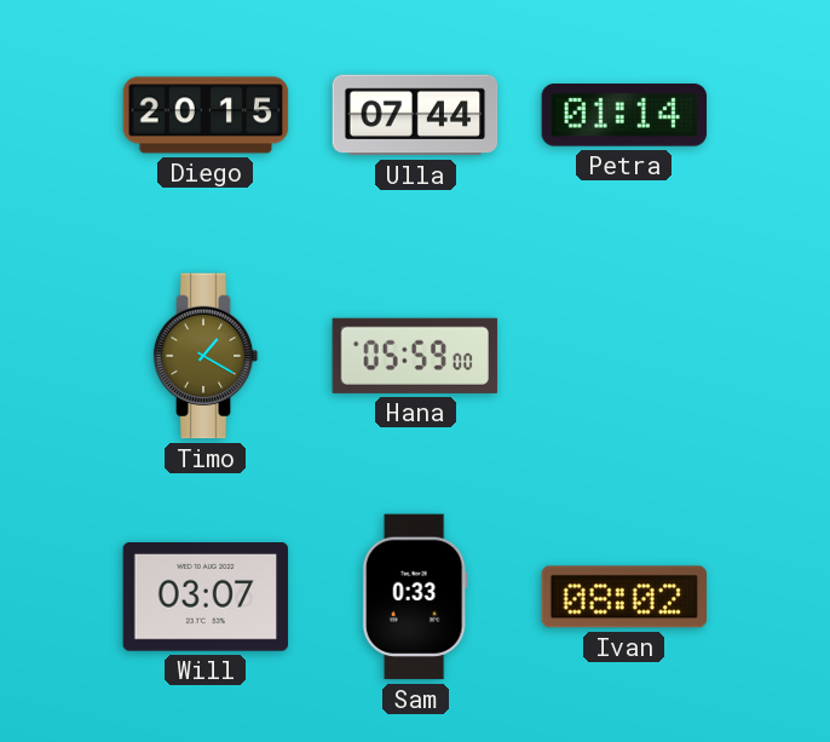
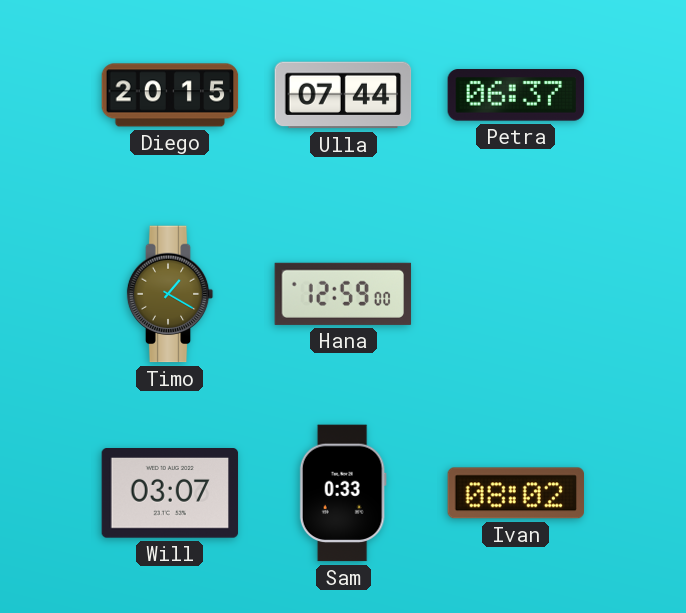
Petra: 01:14 -> 06:37
Hana: 05:59 -> 12:59
